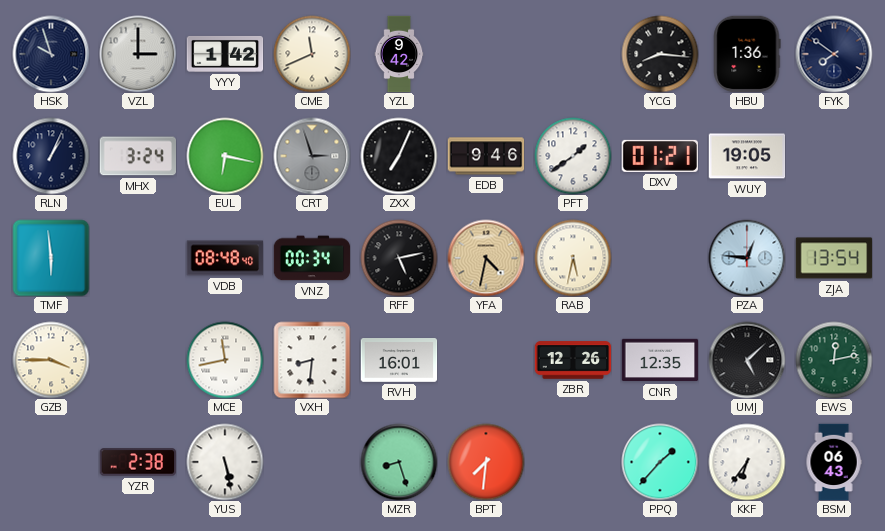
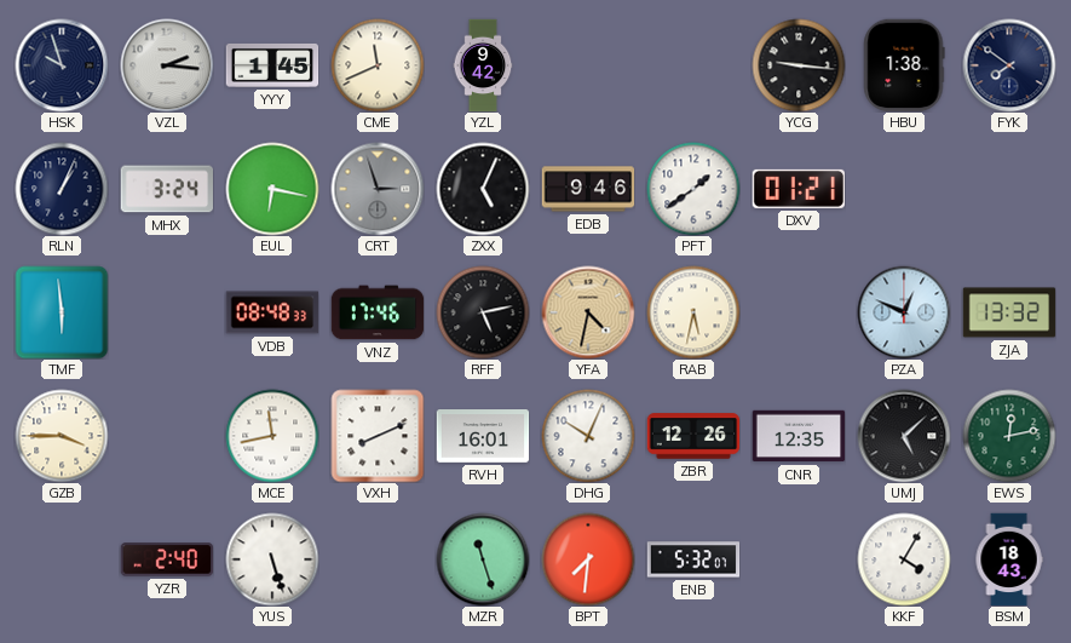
VZL: 3:00 -> 2:16
YYY: 1:42 -> 1:45
YCG: 8:16 -> 9:16
HBU: 1:36 -> 1:38
ZXX: 7:04 -> 5:04
WUY: 19:05 -> none
VDB: 08:48:40 -> 08:48:33
VNZ: 00:34 -> 17:46
PZA: 12:46 -> 12:49
ZJA: 13:54 -> 13:32
VXH: 8:31 -> 8:11
DHG: none -> 10:04
YZR: 2:38 -> 2:40
YUS: 5:28 -> 5:27
MZR: 8:27 -> 11:27
ENB: none -> 5:32
PPQ: 1:37 -> none
KKF: 6:36 -> 4:05
BSM: 06:43 -> 18:43
